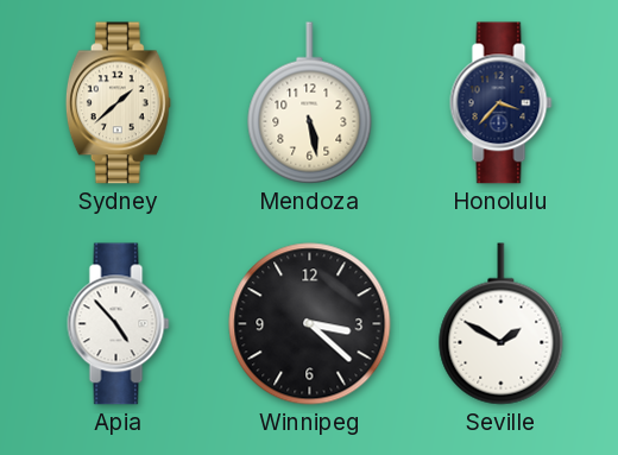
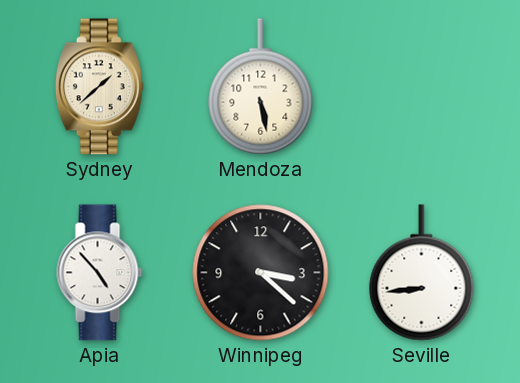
Honolulu: 3:37 -> none
Seville: 1:50 -> 8:44
